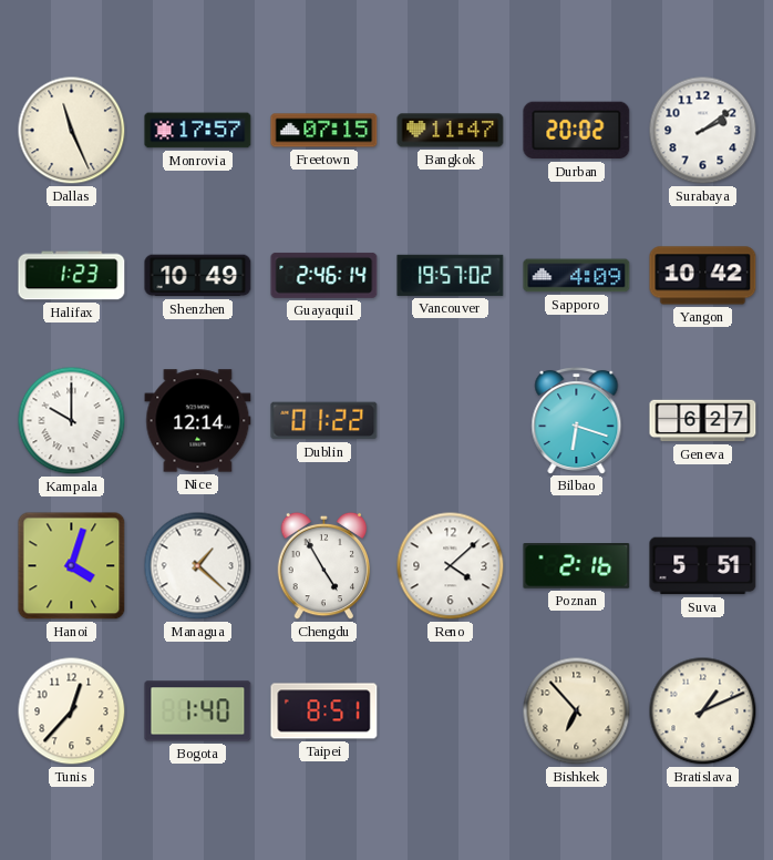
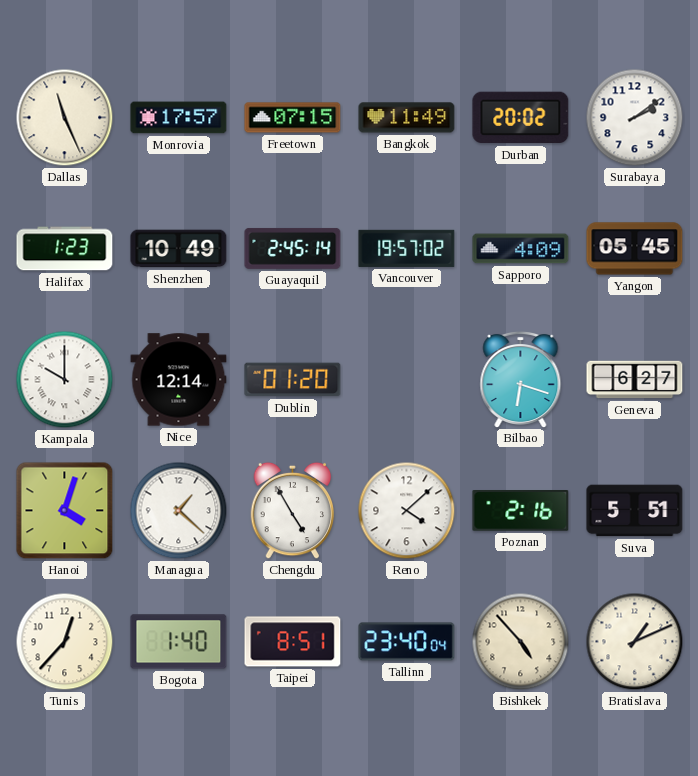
Bangkok: 11:47 -> 11:49
Guayaquil: 2:46 -> 2:45
Yangon: 10:42 -> 05:45
Dublin: 01:22 -> 01:20
Tallinn: none -> 23:40
Bishkek: 6:53 -> 4:53
